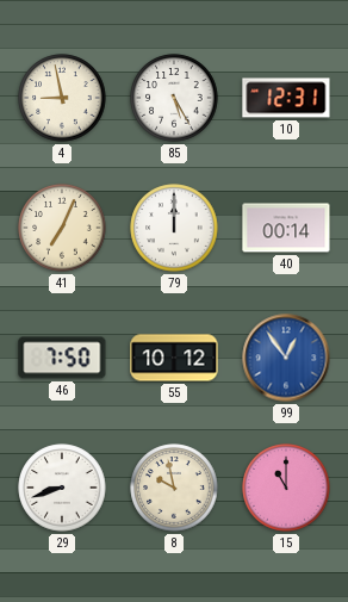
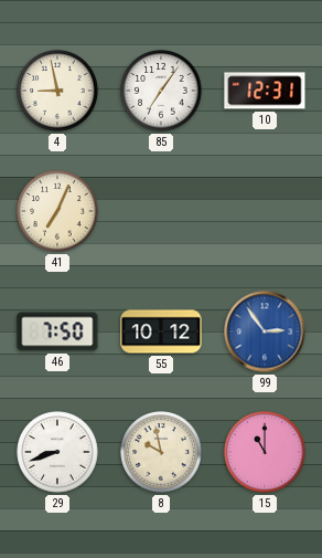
85: 5:25 -> 7:06
79: 12:00 -> none
40: 00:14 -> none
99: 12:54 -> 2:54
